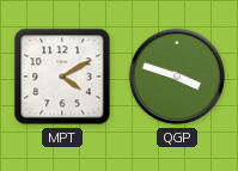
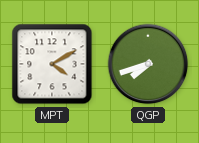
QGP: 3:48 -> 7:42
